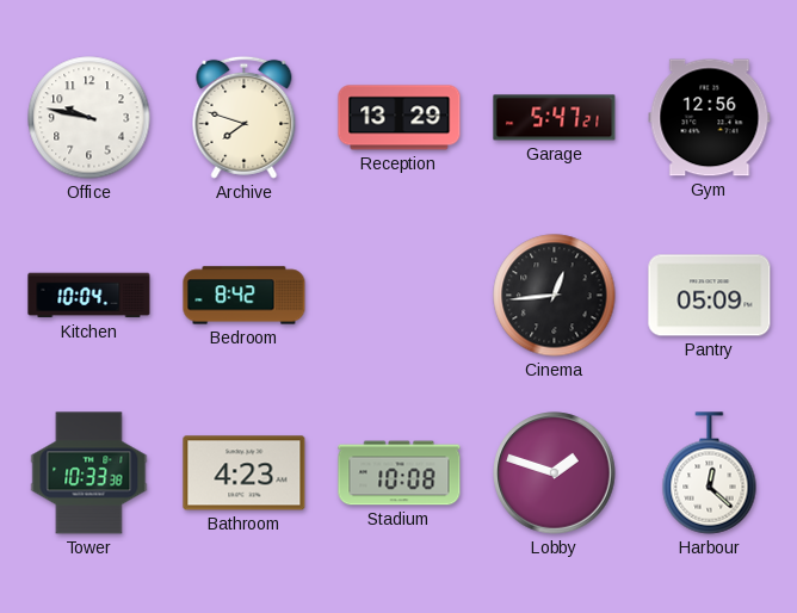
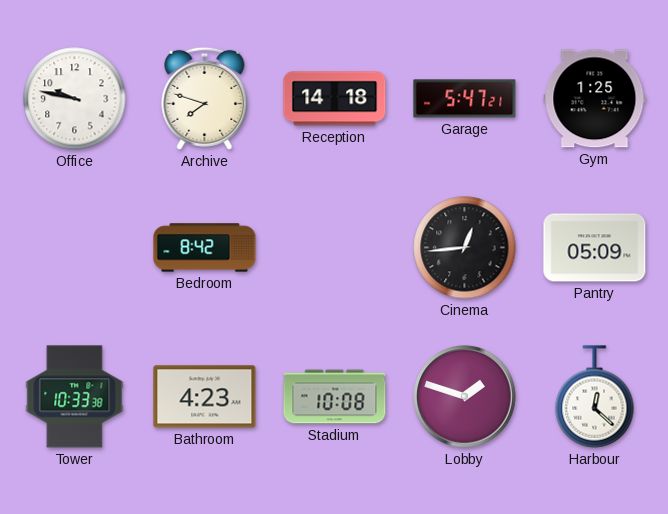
Reception: 13:29 -> 14:18
Gym: 12:56 -> 1:25
Kitchen: 10:04 -> none
